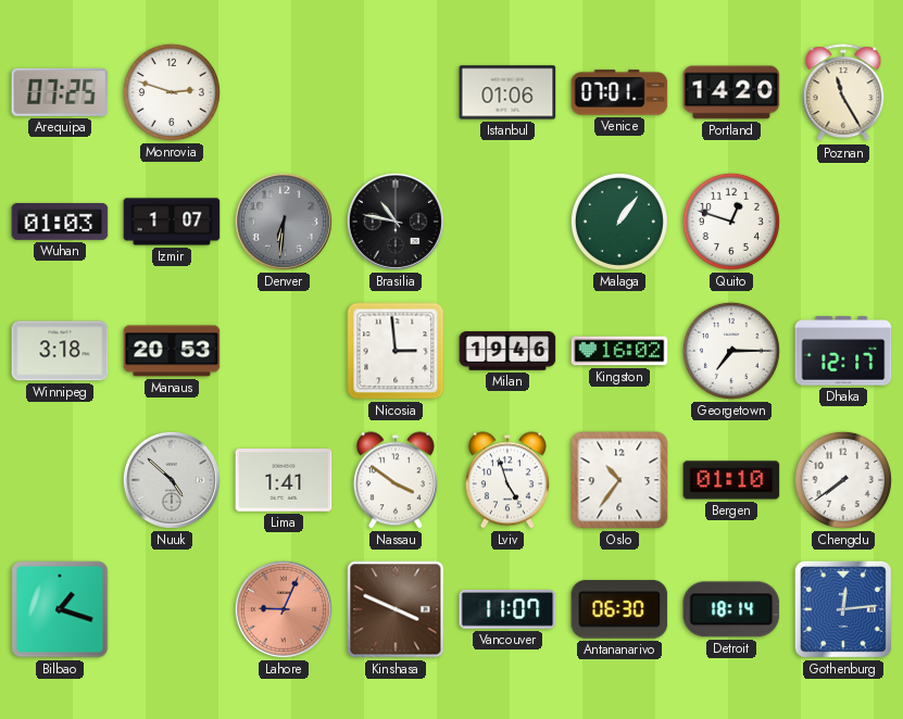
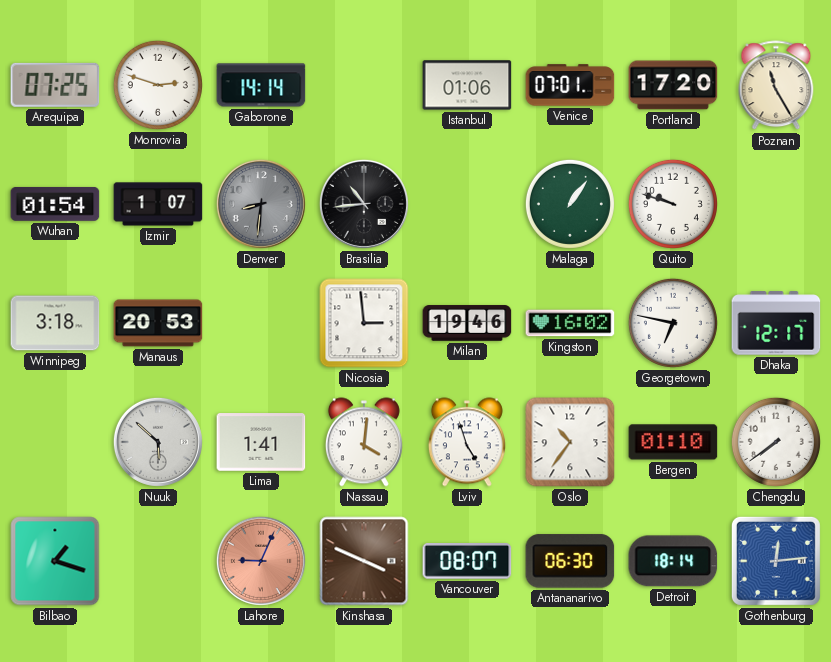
Gaborone: none -> 14:14
Portland: 14:20 -> 17:20
Wuhan: 01:03 -> 01:54
Denver: 6:31 -> 8:31
Brasilia: 10:47 -> 10:44
Quito: 12:48 -> 9:48
Georgetown: 7:15 -> 6:47
Nuuk: 4:52 -> 5:52
Nassau: 3:51 -> 4:01
Vancouver: 11:07 -> 08:07
